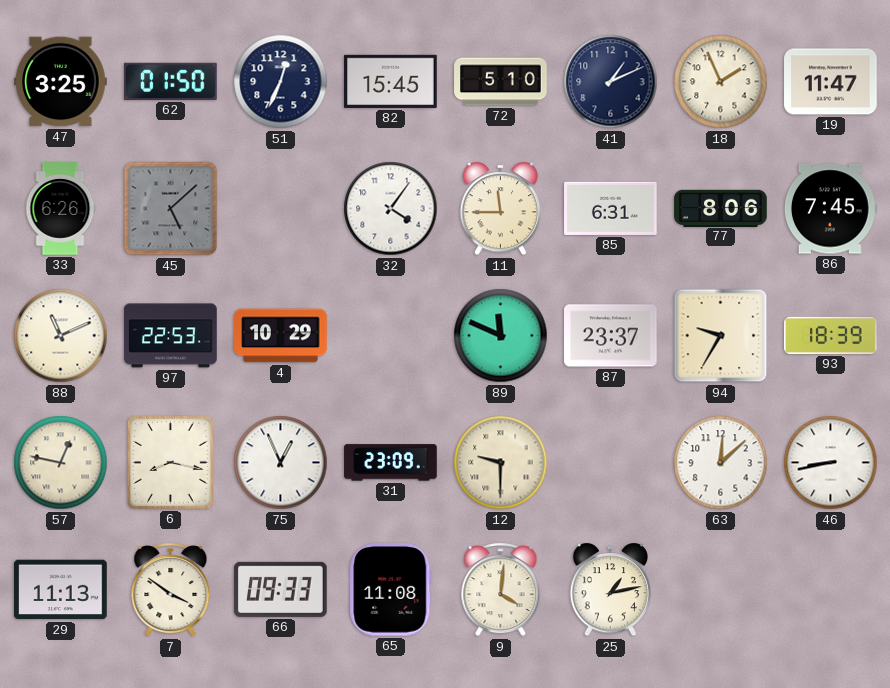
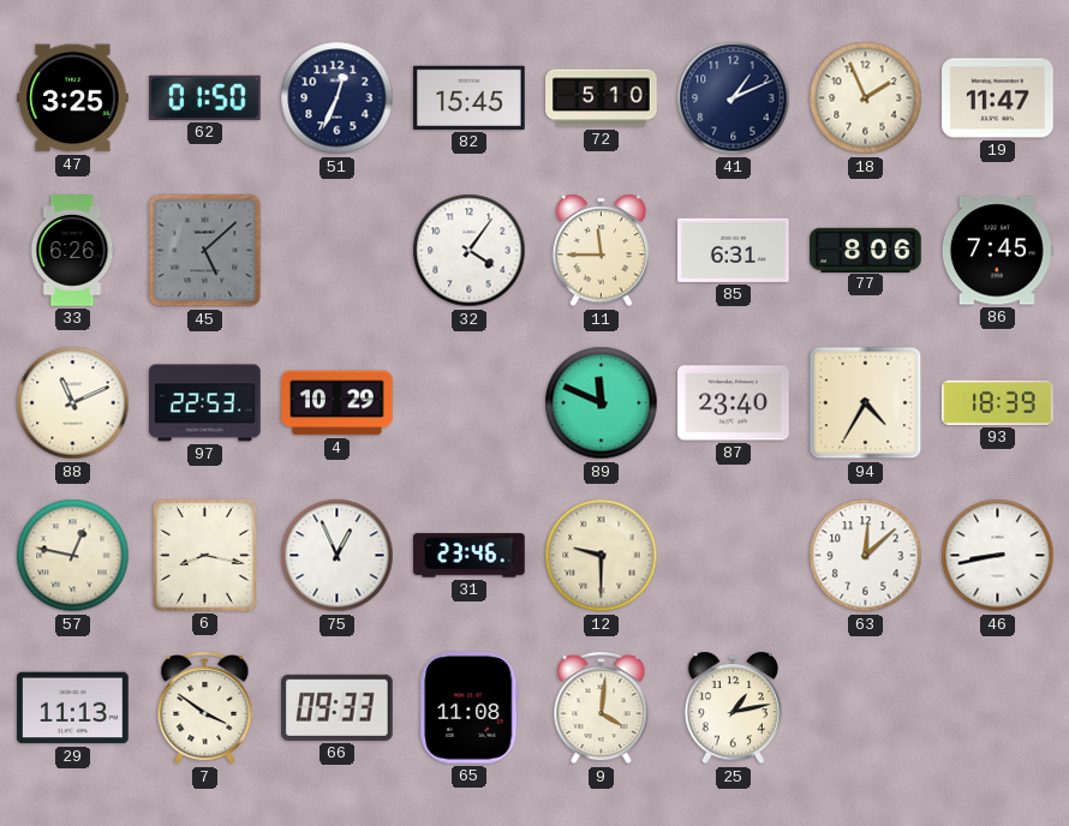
87: 23:37 -> 23:40
94: 9:35 -> 4:35
31: 23:09 -> 23:46
